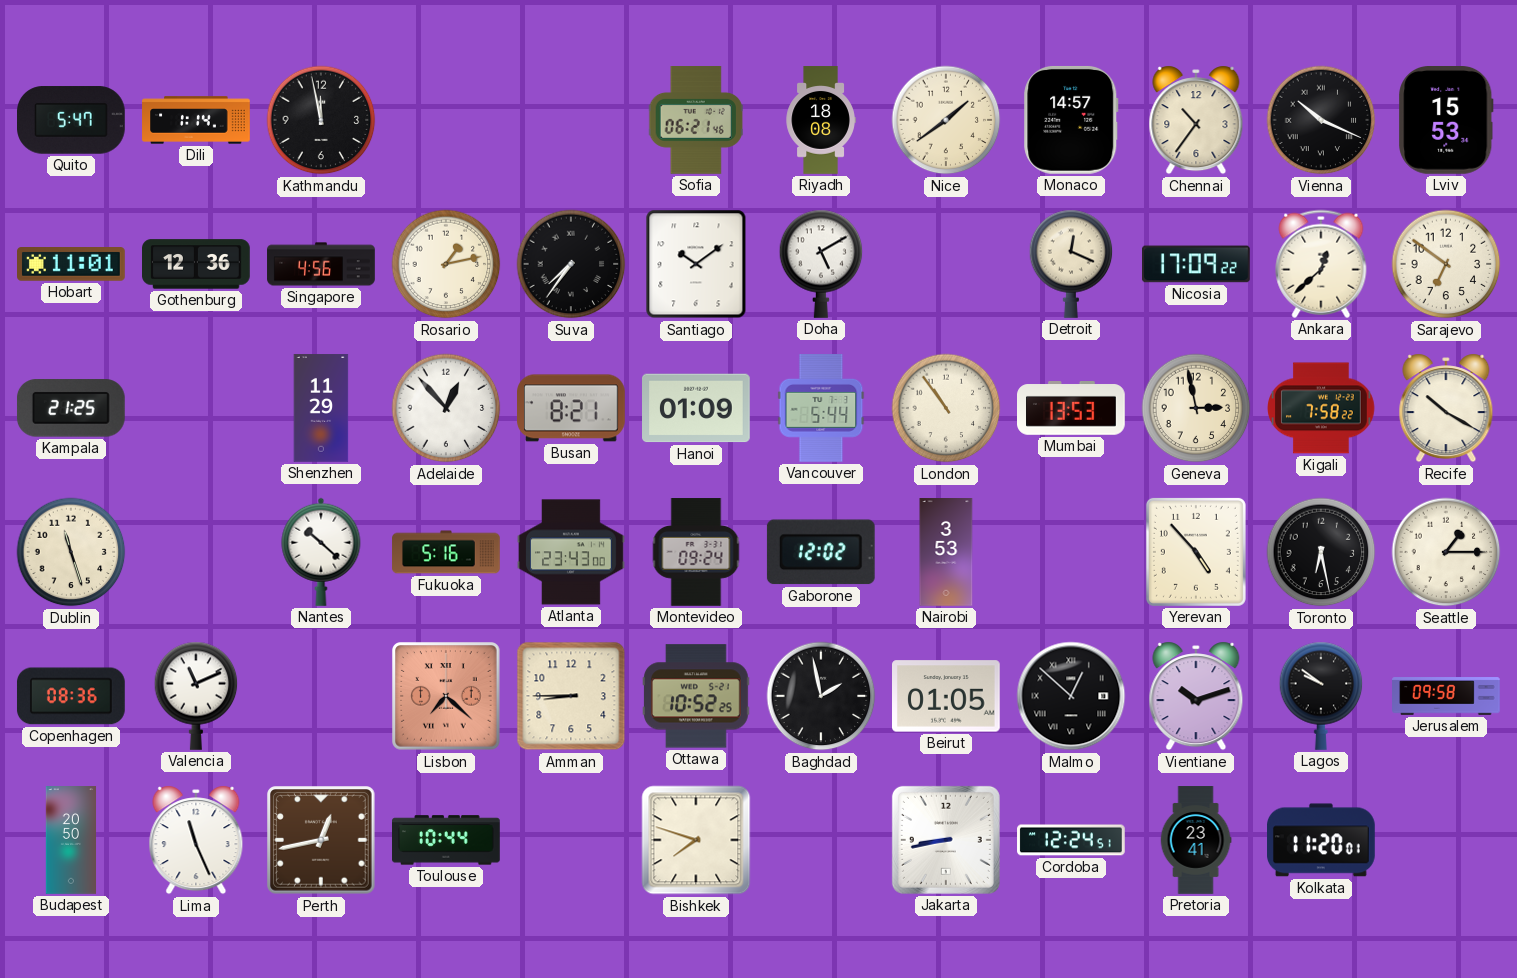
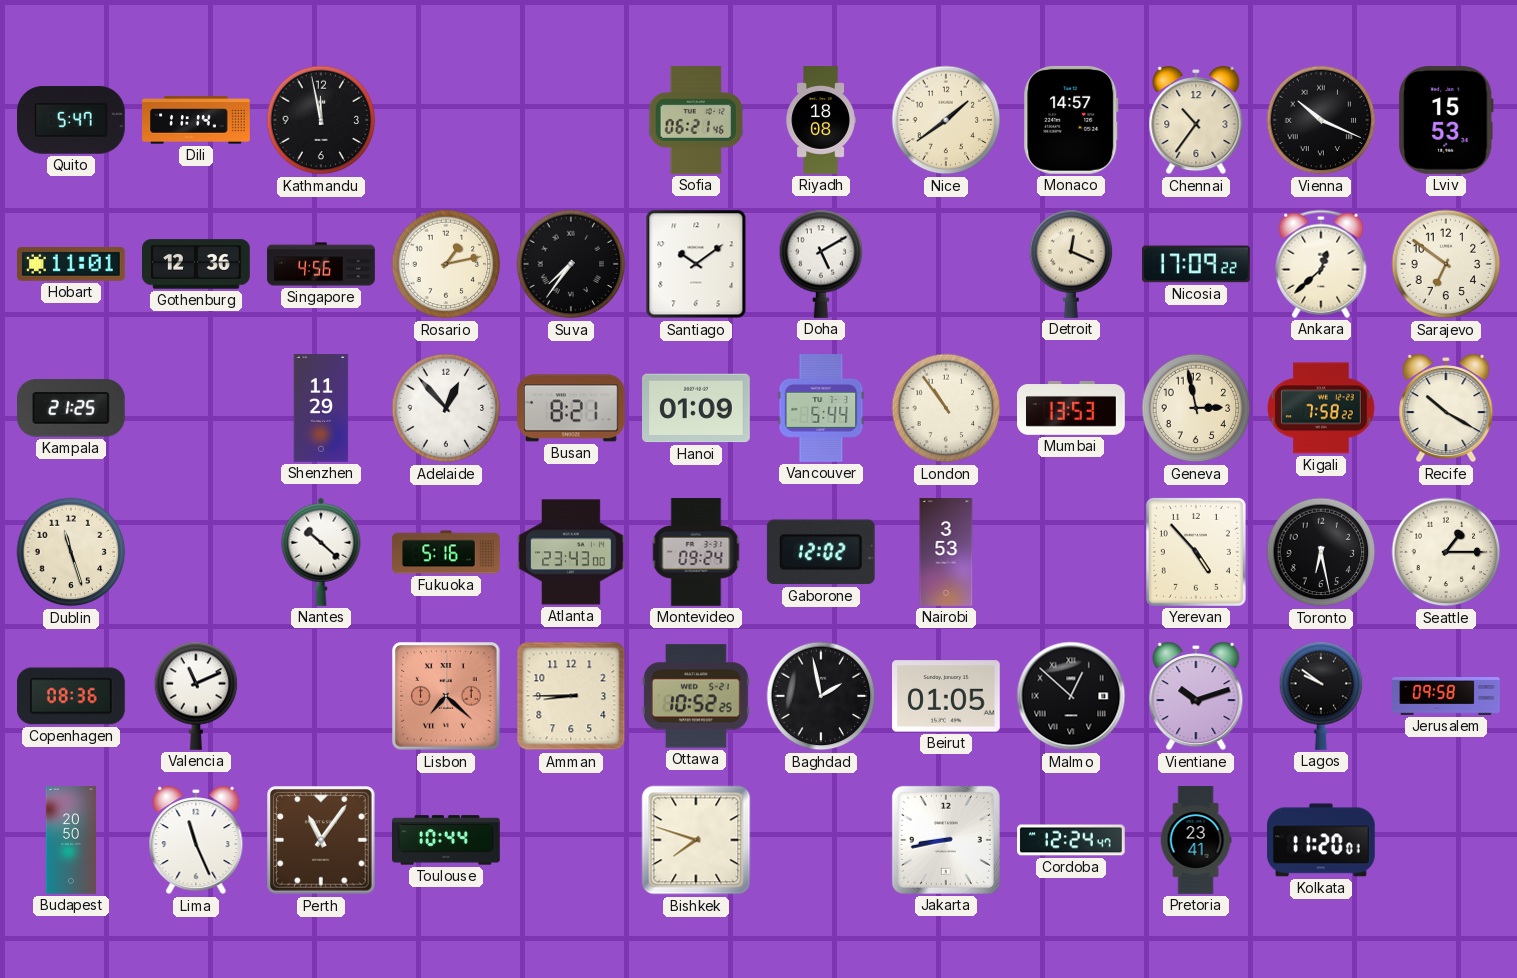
Dili: 1:14 -> 11:14
Perth: 12:43 -> 11:06
Cordoba: 12:24:51 -> 12:24:47
